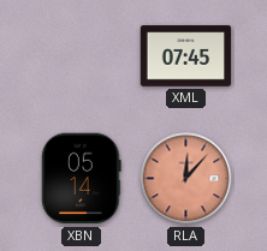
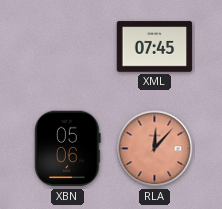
XBN: 05:14 -> 05:06
